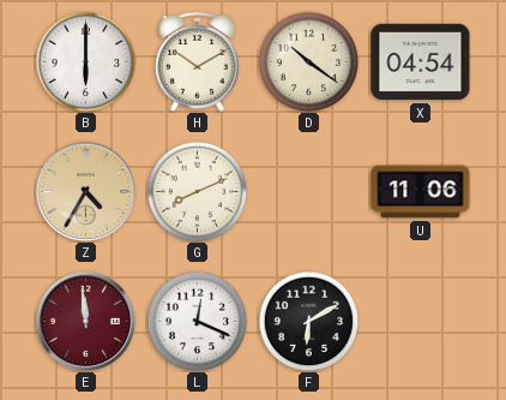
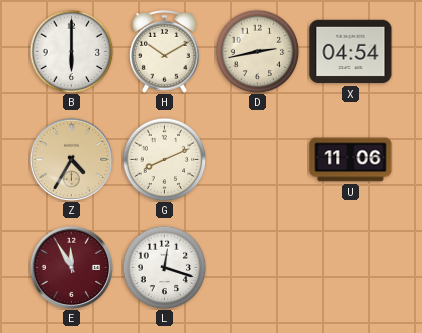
D: 10:21 -> 2:43
E: 11:59 -> 11:55
L: 12:19 -> 12:18
F: 6:10 -> none
